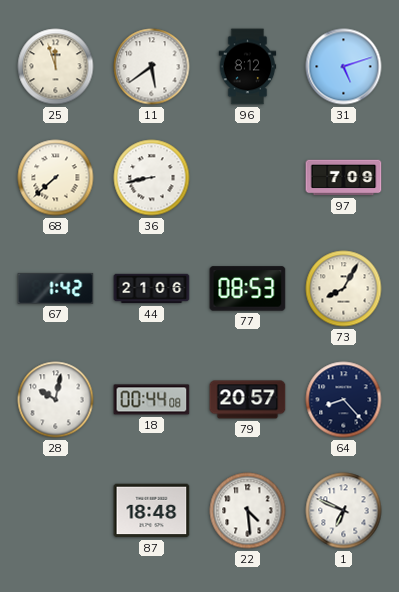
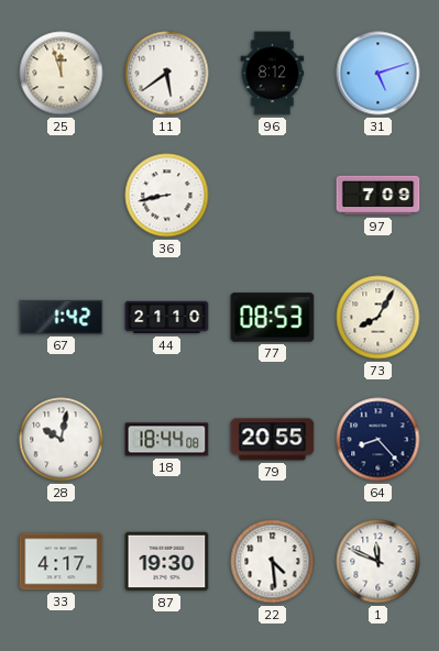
68: 7:38 -> none
44: 21:06 -> 21:10
18: 00:44 -> 18:44
79: 20:57 -> 20:55
33: none -> 4:17
87: 18:48 -> 19:30
1: 6:49 -> 11:49
